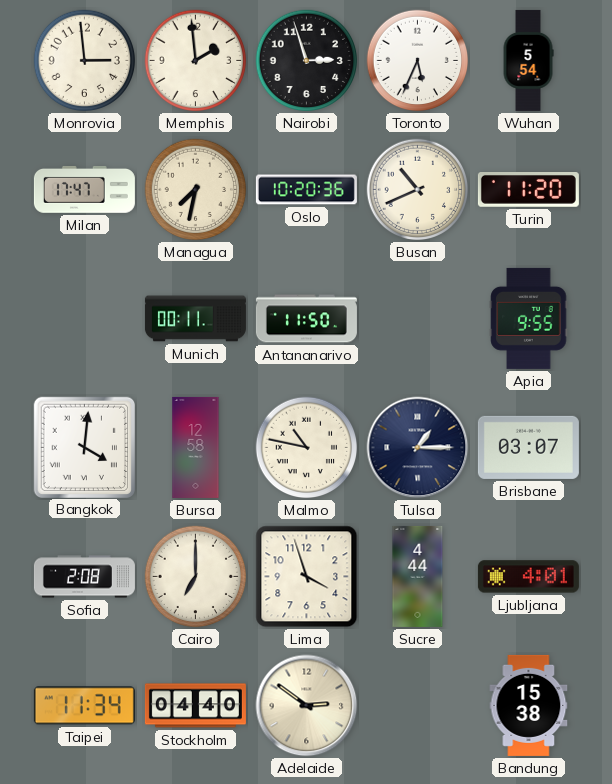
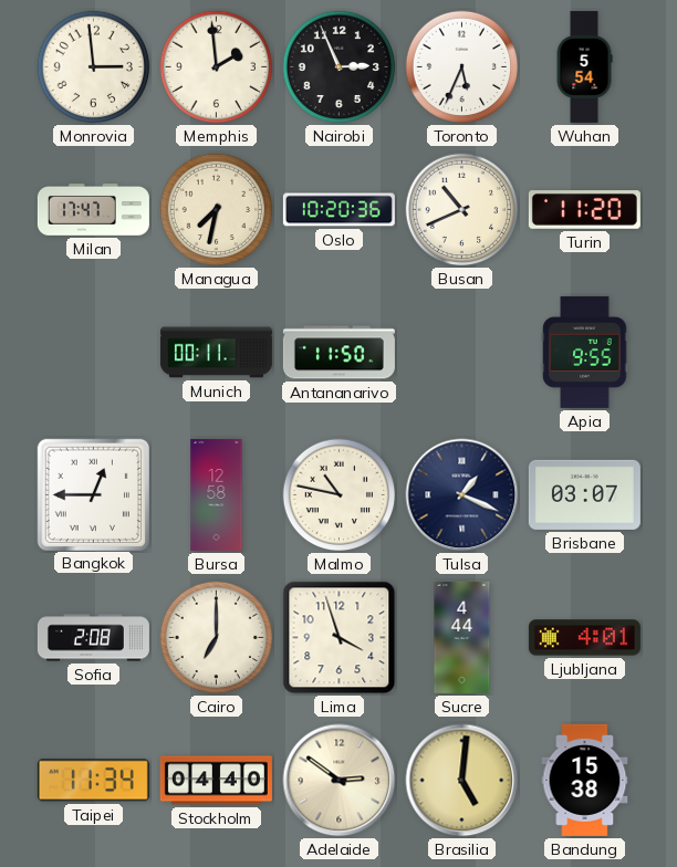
Nairobi: 2:57 -> 2:56
Bangkok: 4:01 -> 12:45
Tulsa: 1:15 -> 1:19
Brasilia: none -> 5:01
